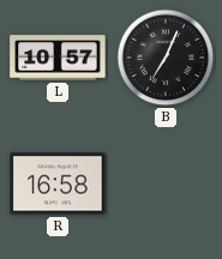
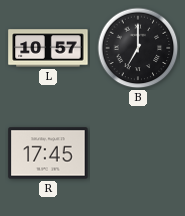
B: 7:04 -> 7:00
R: 16:58 -> 17:45
